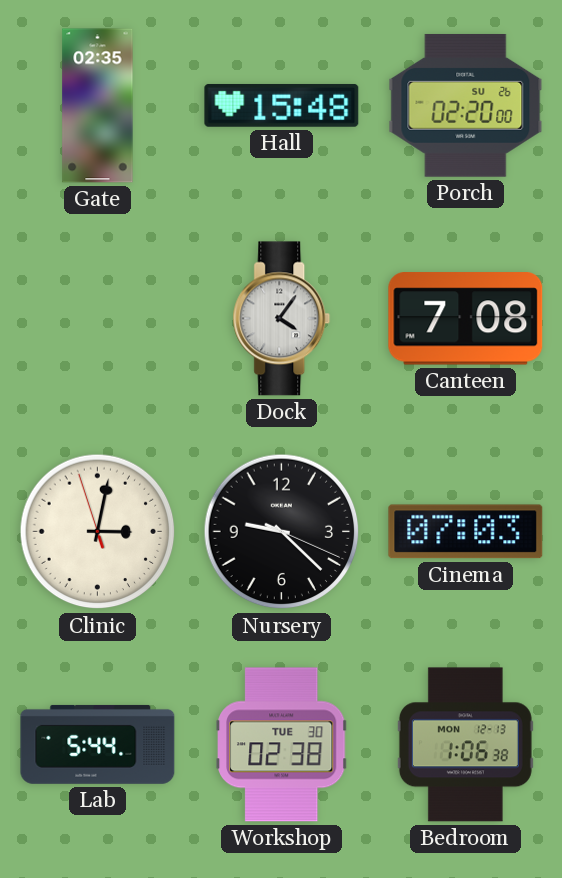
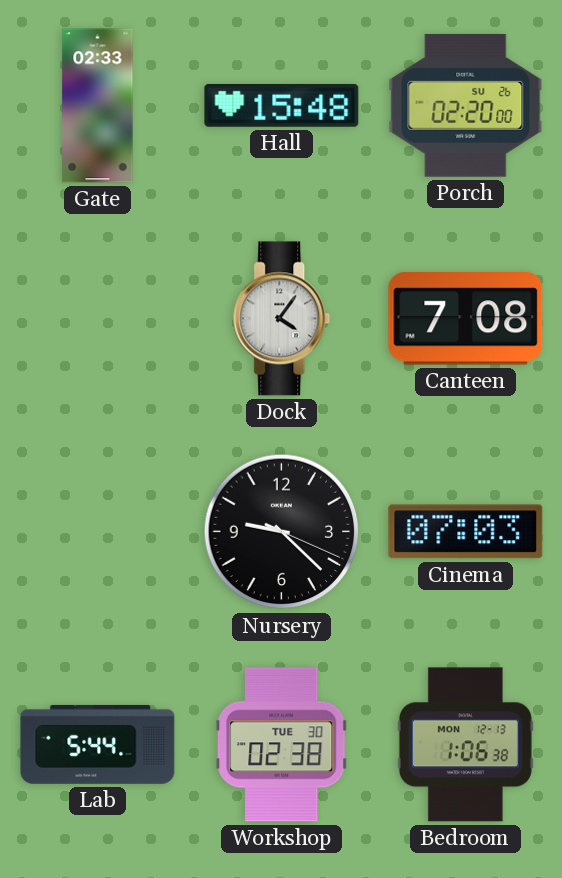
Gate: 02:35 -> 02:33
Clinic: 3:01 -> none
